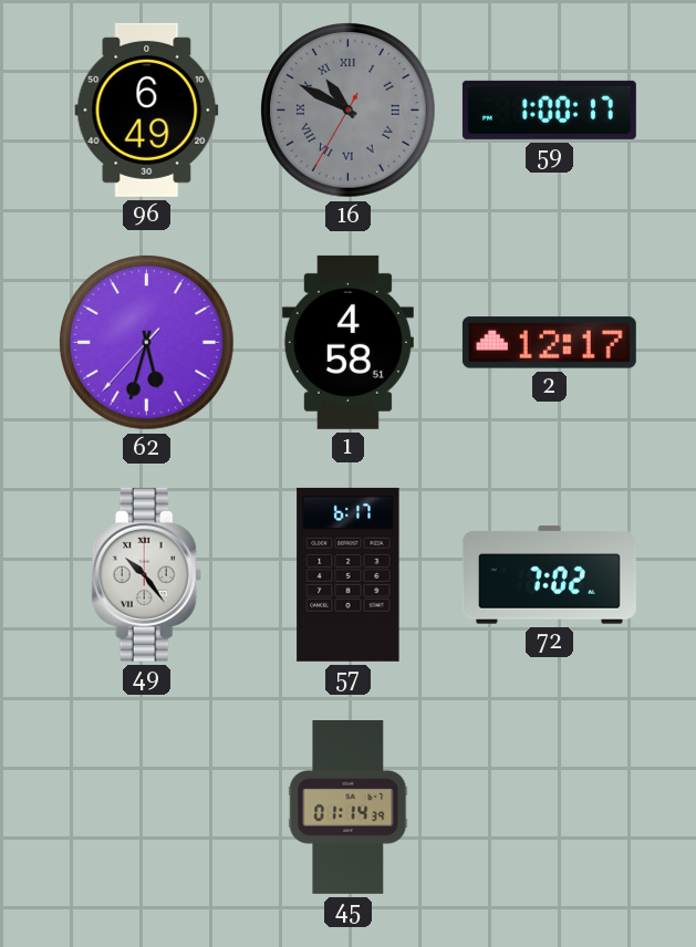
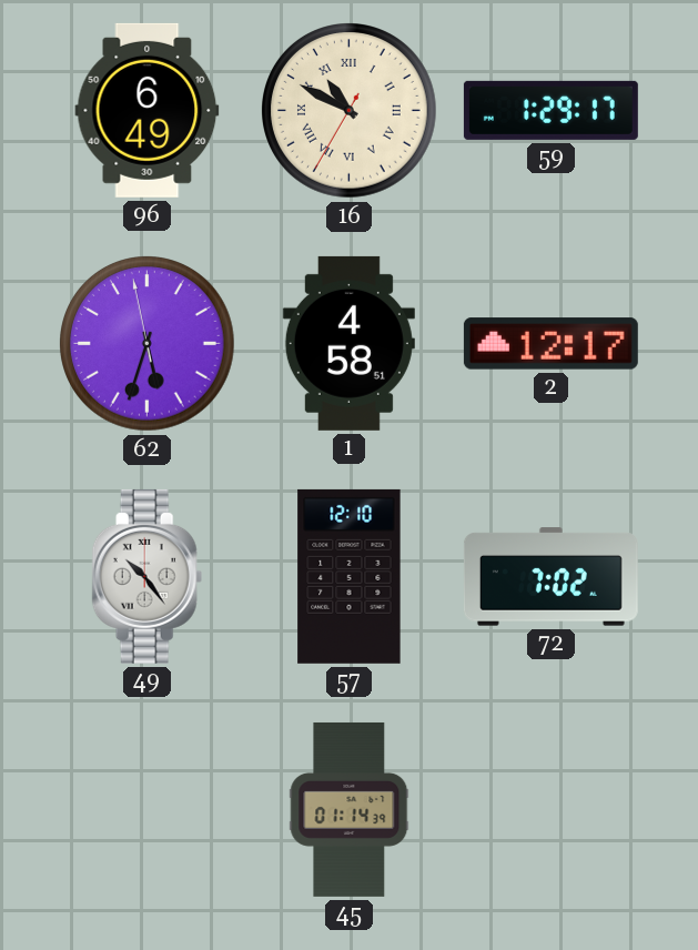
16 dial: grey -> cream
59: 1:00 -> 1:29
62: 5:32:37 -> 5:32:58
57: 6:17 -> 12:10
